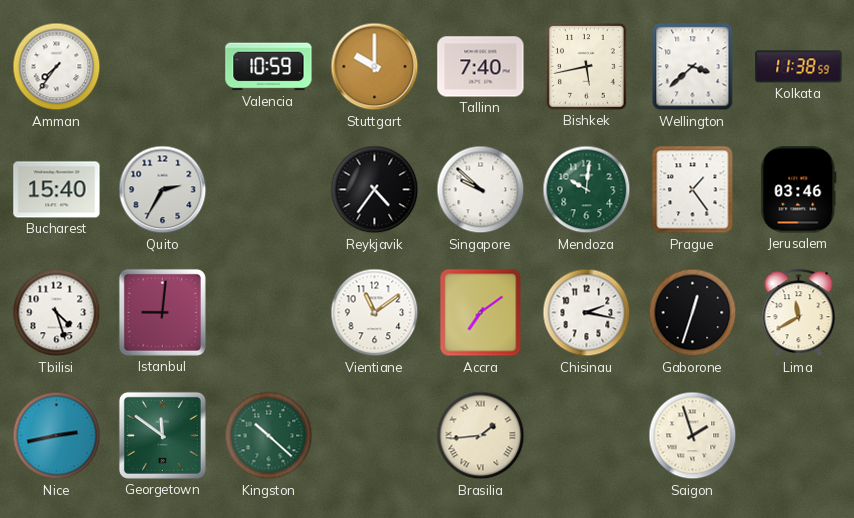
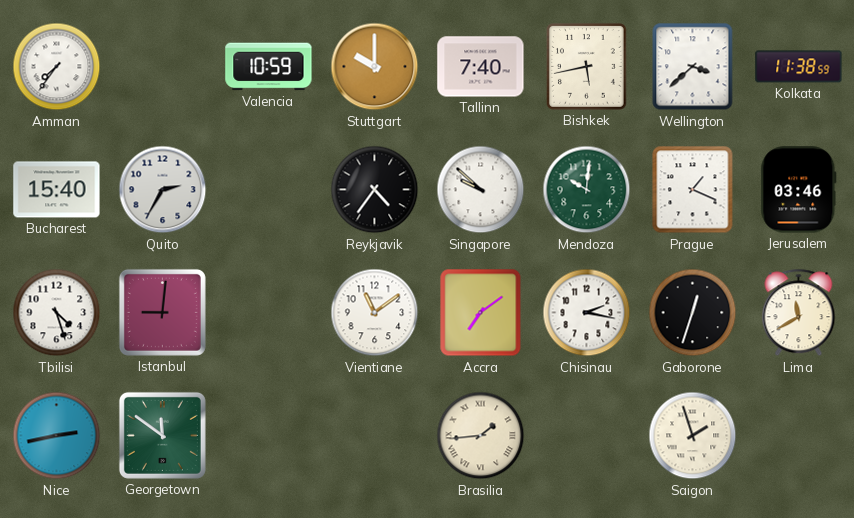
Prague: 1:24 -> 1:19
Kingston: 10:22 -> none
